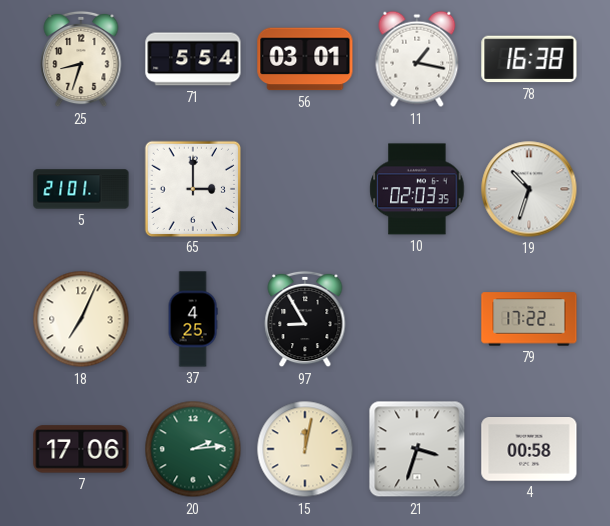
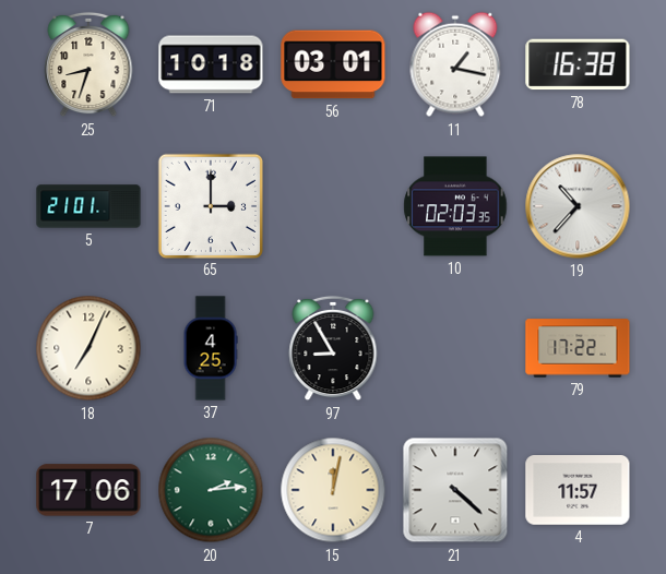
71: 5:54 -> 10:18
19: 10:33 -> 10:37
21: 3:33 -> 4:22
4: 00:58 -> 11:57
